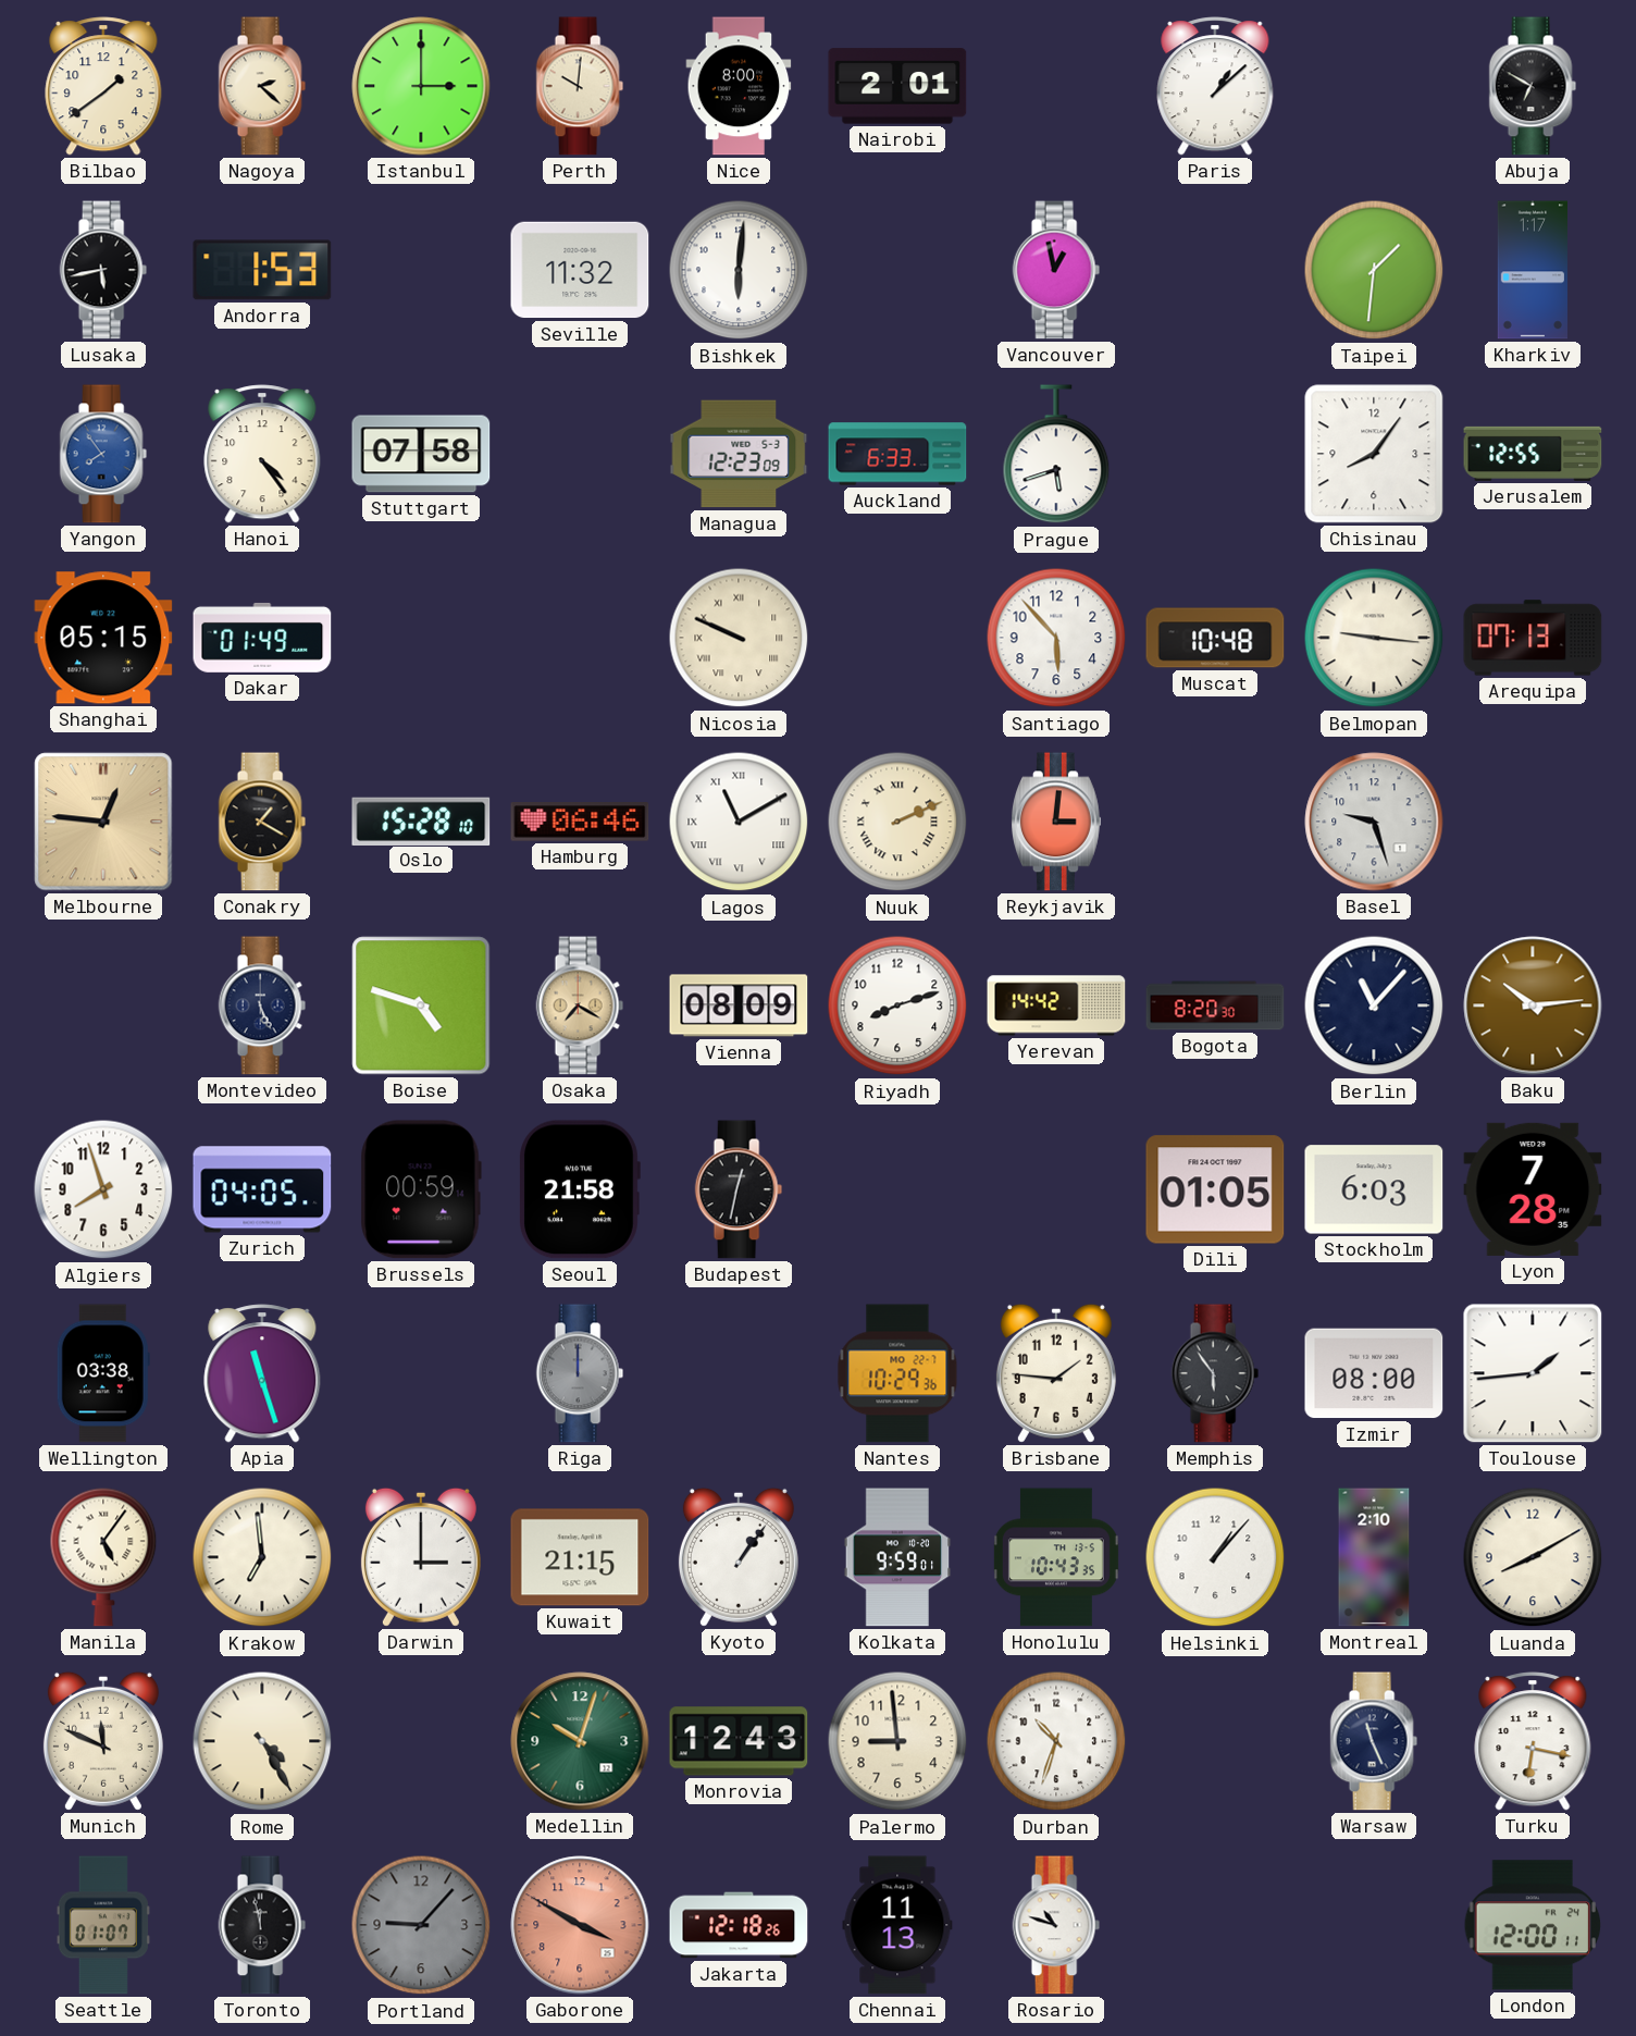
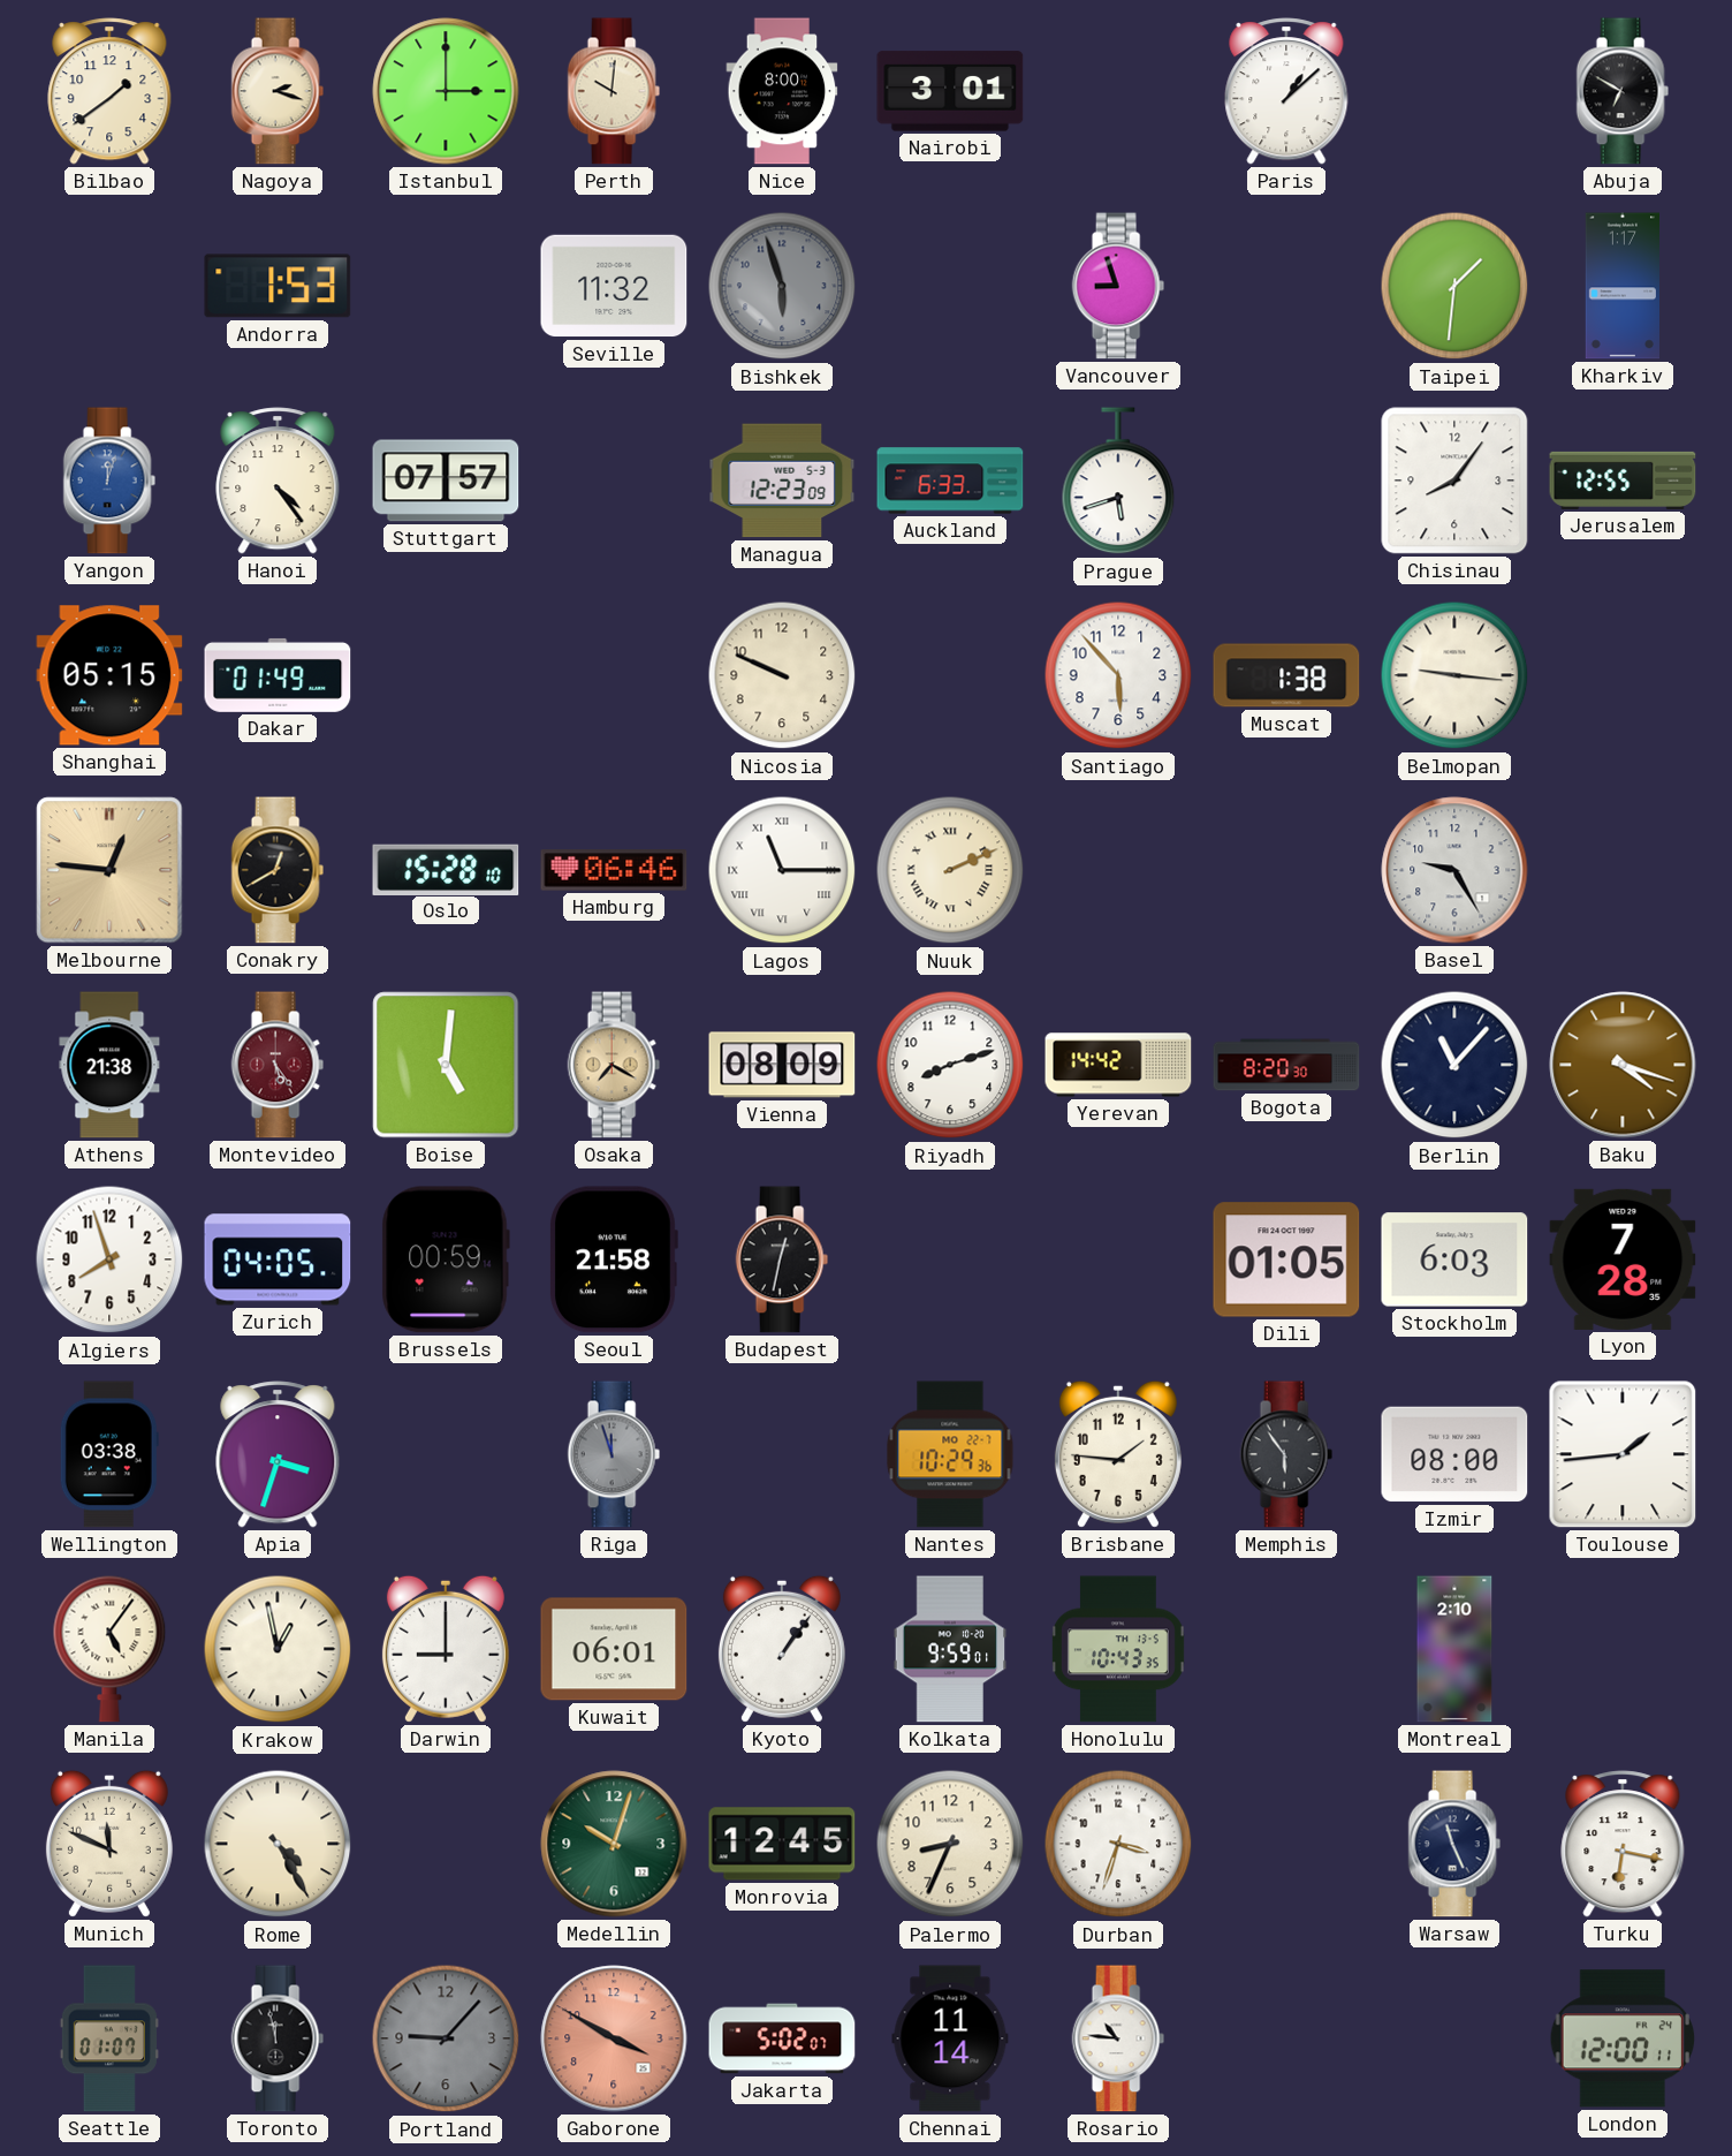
Nagoya: 2:22 -> 2:18
Nairobi: 2:01 -> 3:01
Lusaka: 5:43 -> none
Bishkek: 6:01 -> 5:57
Bishkek dial: white -> grey
Vancouver: 12:58 -> 8:57
Yangon: 7:54 -> 12:03
Stuttgart: 07:58 -> 07:57
Nicosia numerals: Roman -> Arabic
Muscat: 10:48 -> 1:38
Arequipa: 07:13 -> none
Conakry: 1:20 -> 12:40
Lagos: 11:10 -> 11:15
Reykjavik: 3:01 -> none
Basel: 9:27 -> 9:25
Athens: none -> 21:38
Montevideo: 5:26 -> 5:24
Montevideo dial: navy -> burgundy
Boise: 4:48 -> 5:01
Baku: 10:14 -> 4:18
Apia: 11:27 -> 3:33
Riga: 12:00 -> 11:57
Krakow: 6:59 -> 12:58
Darwin: 3:00 -> 9:00
Kuwait: 21:15 -> 06:01
Helsinki: 1:07 -> none
Luanda: 8:10 -> none
Monrovia: 12:43 -> 12:45
Palermo: 8:59 -> 8:34
Durban: 10:33 -> 3:33
Jakarta: 12:18 -> 5:02
Chennai: 11:13 -> 11:14
Rosario: 10:48 -> 10:46
